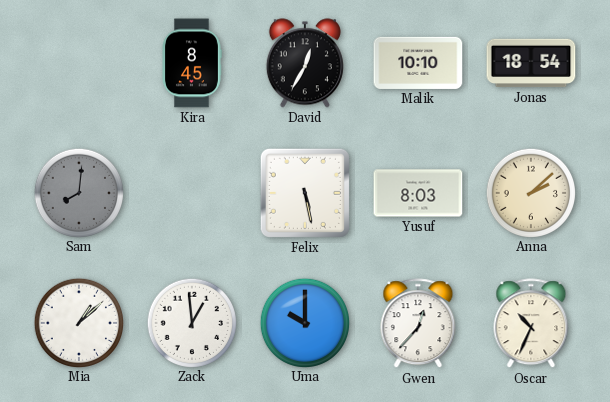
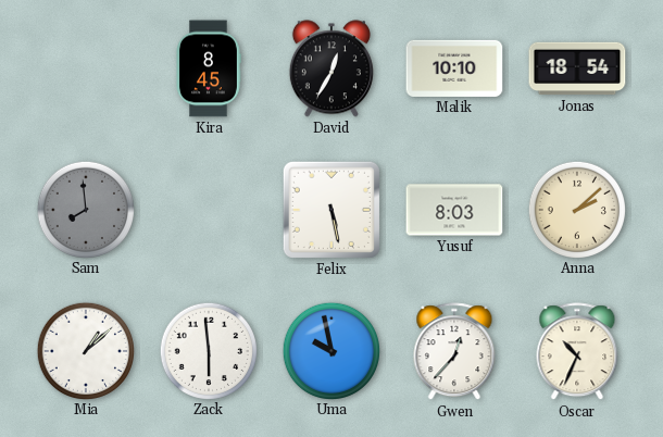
Sam: 8:01 -> 7:59
Zack: 12:59 -> 5:59
Uma: 10:00 -> 9:58
